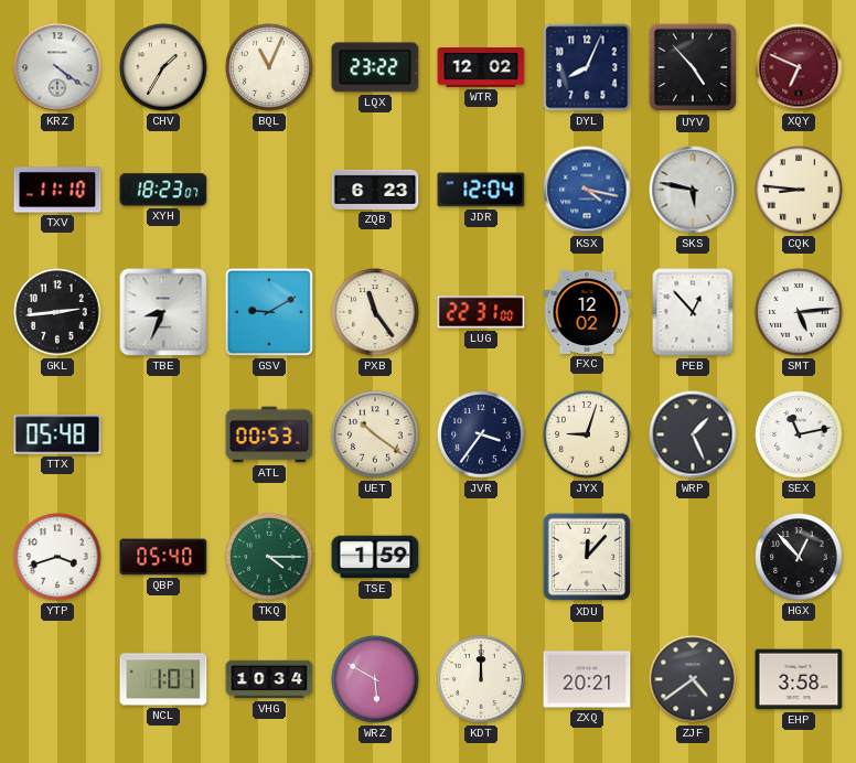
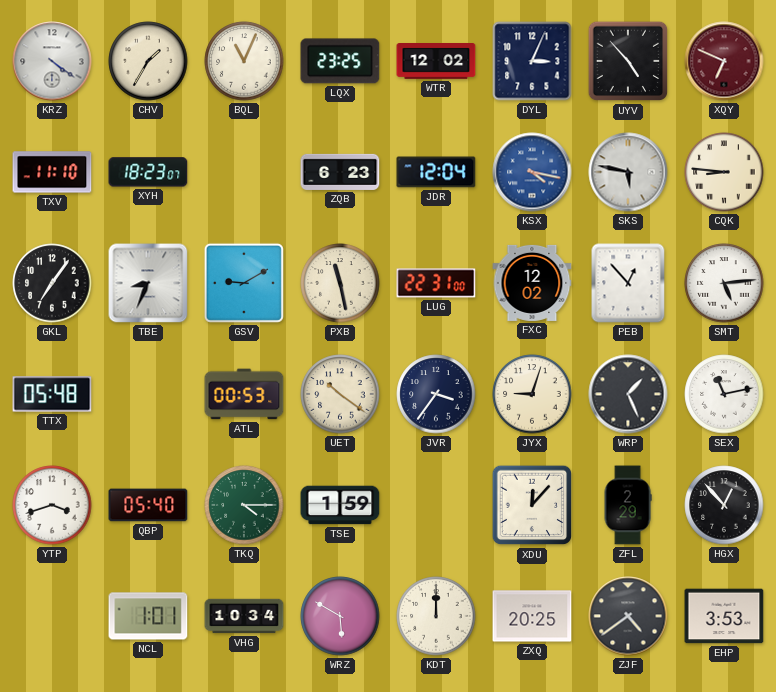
LQX: 23:22 -> 23:25
DYL: 8:04 -> 3:04
GKL: 2:44 -> 7:06
PXB: 11:24 -> 11:28
ZFL: none -> 2:29
ZXQ: 20:21 -> 20:25
EHP: 3:58 -> 3:53
